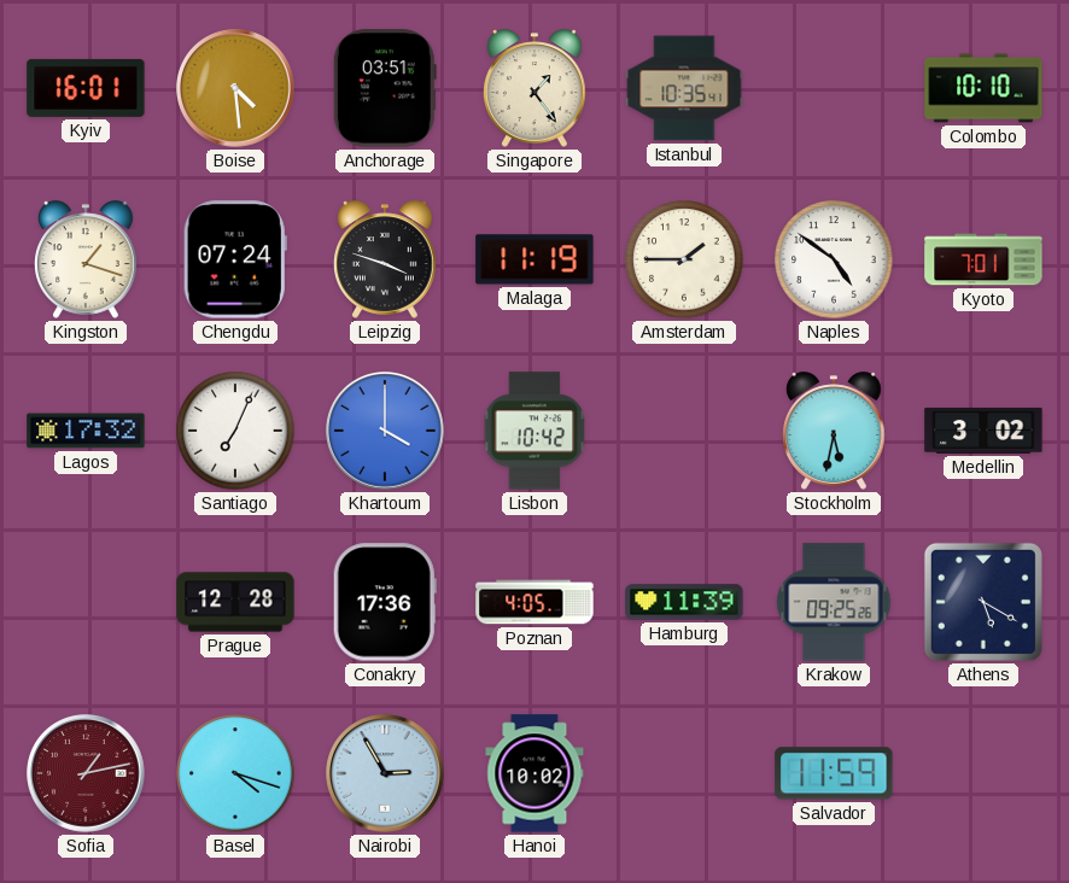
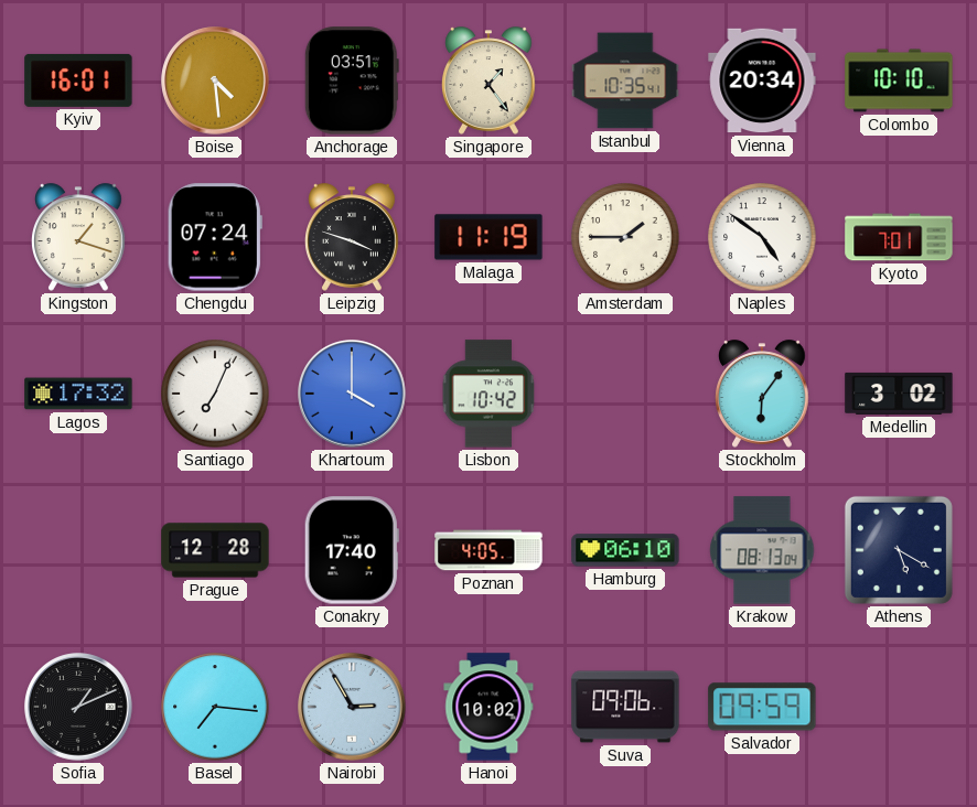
Vienna: none -> 20:34
Stockholm: 5:32 -> 6:06
Conakry: 17:36 -> 17:40
Hamburg: 11:39 -> 06:10
Krakow: 09:25 -> 08:13
Sofia: 1:13 -> 1:11
Sofia dial: burgundy -> black
Basel: 4:18 -> 7:16
Suva: none -> 09:06
Salvador: 11:59 -> 09:59
